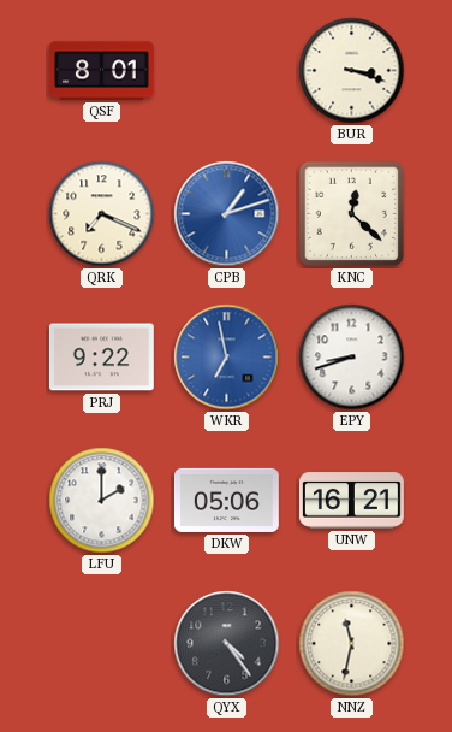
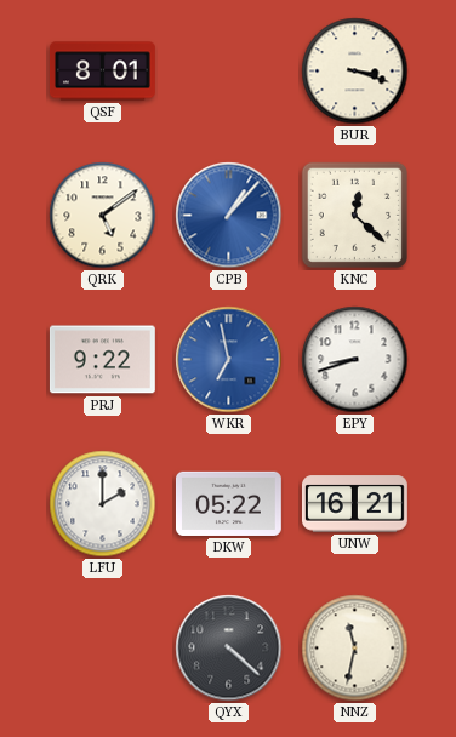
QRK: 7:19 -> 5:09
CPB: 1:12 -> 1:07
DKW: 05:06 -> 05:22
QYX: 4:24 -> 4:22
